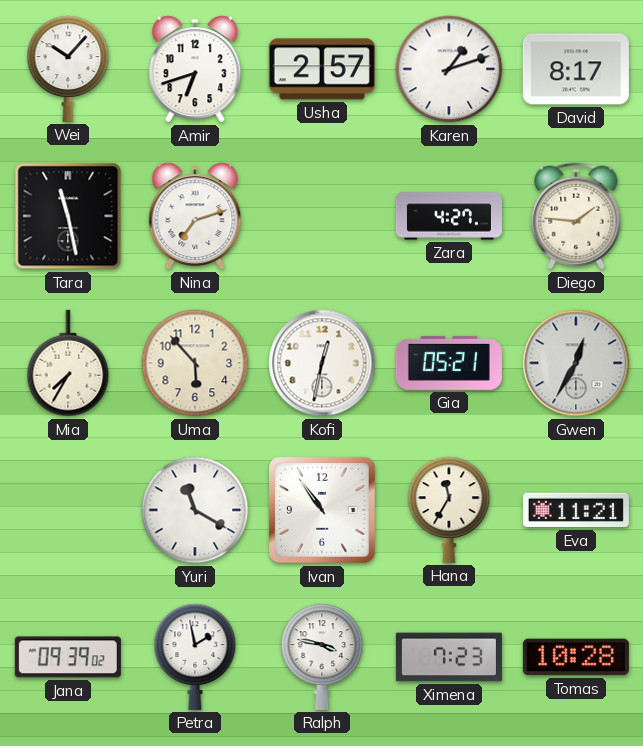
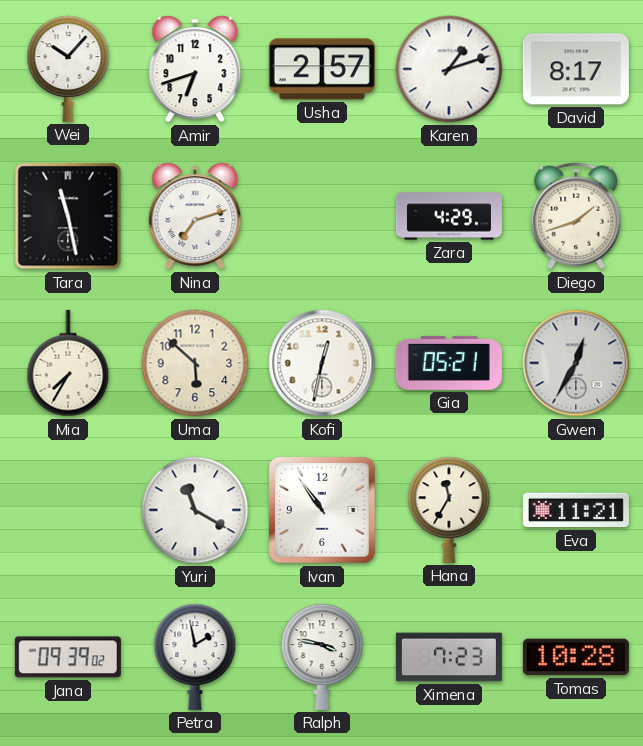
Zara: 4:27 -> 4:29
Diego: 1:46 -> 1:42
Uma: 5:53 -> 5:52
